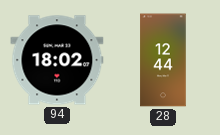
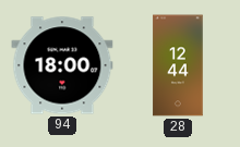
94: 18:02 -> 18:00
